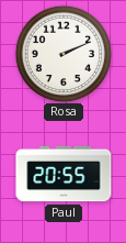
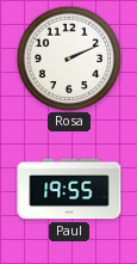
Paul: 20:55 -> 19:55
